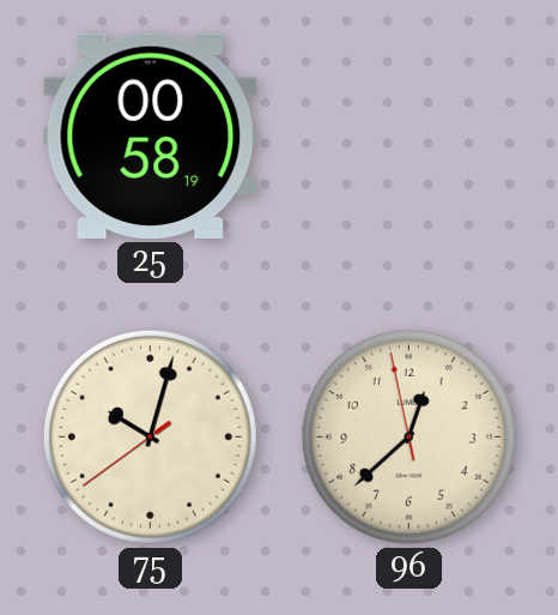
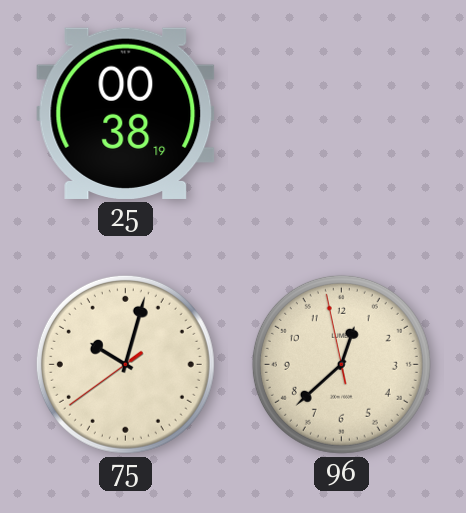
25: 00:58 -> 00:38
